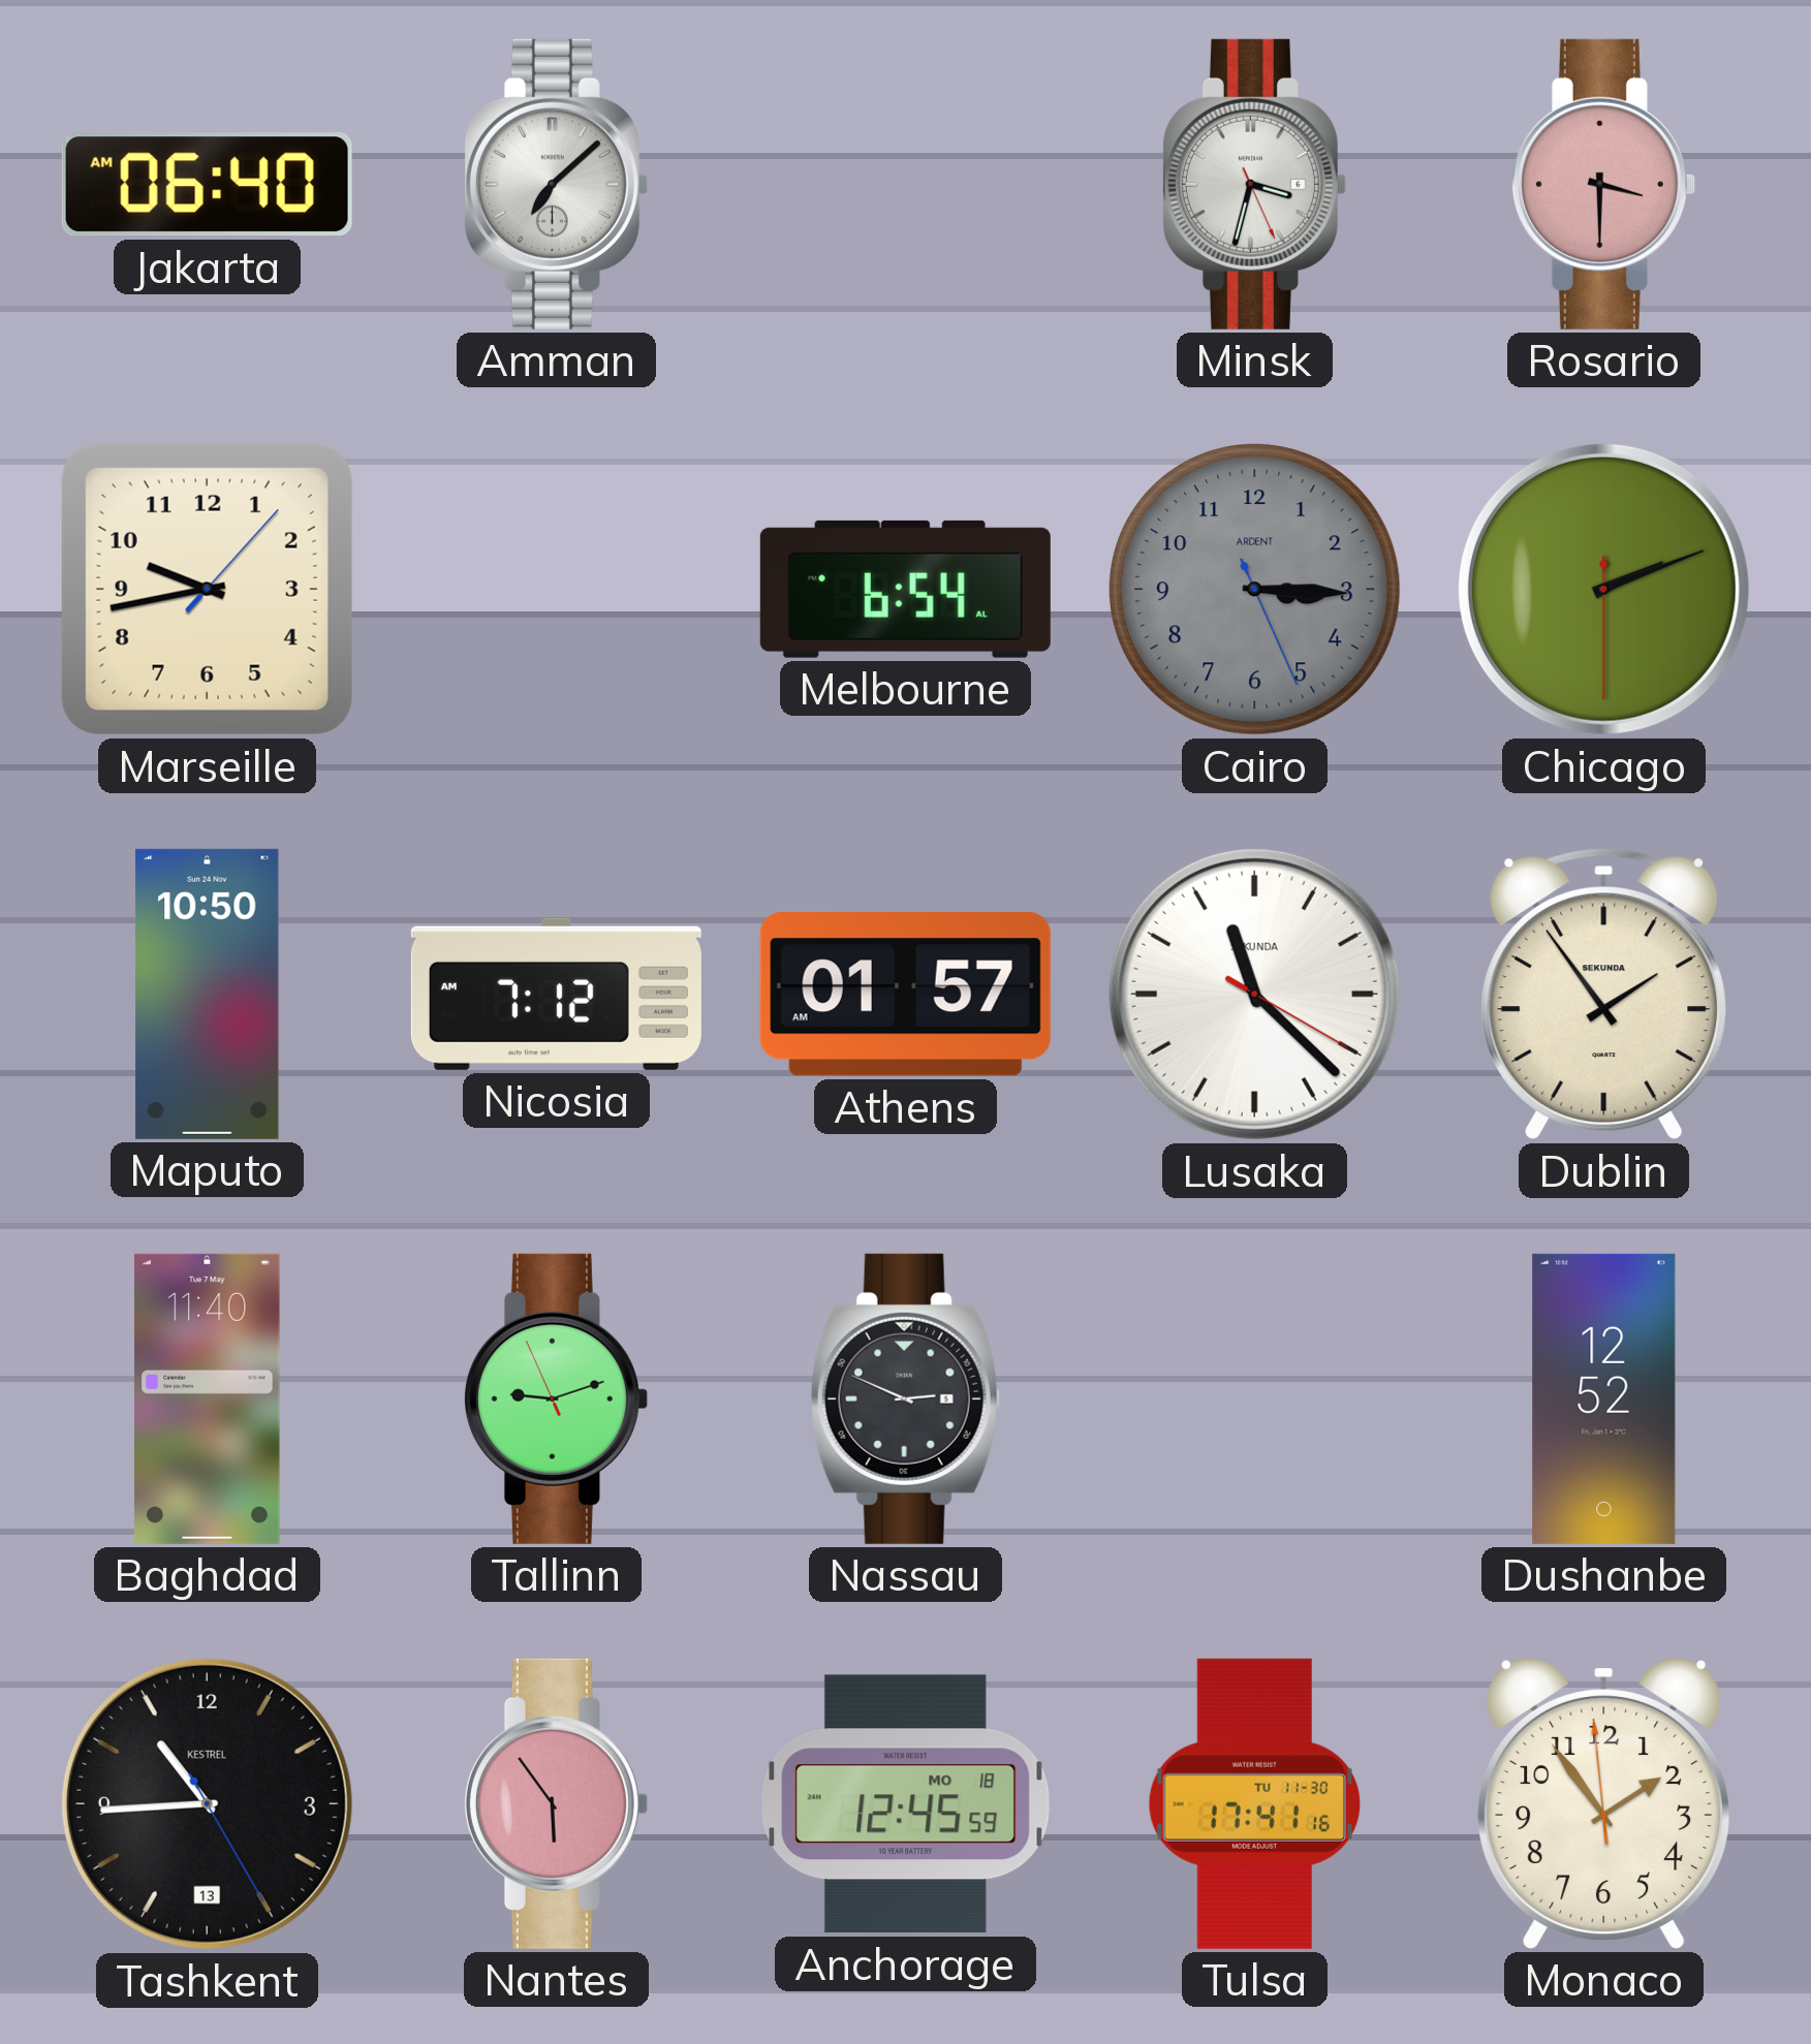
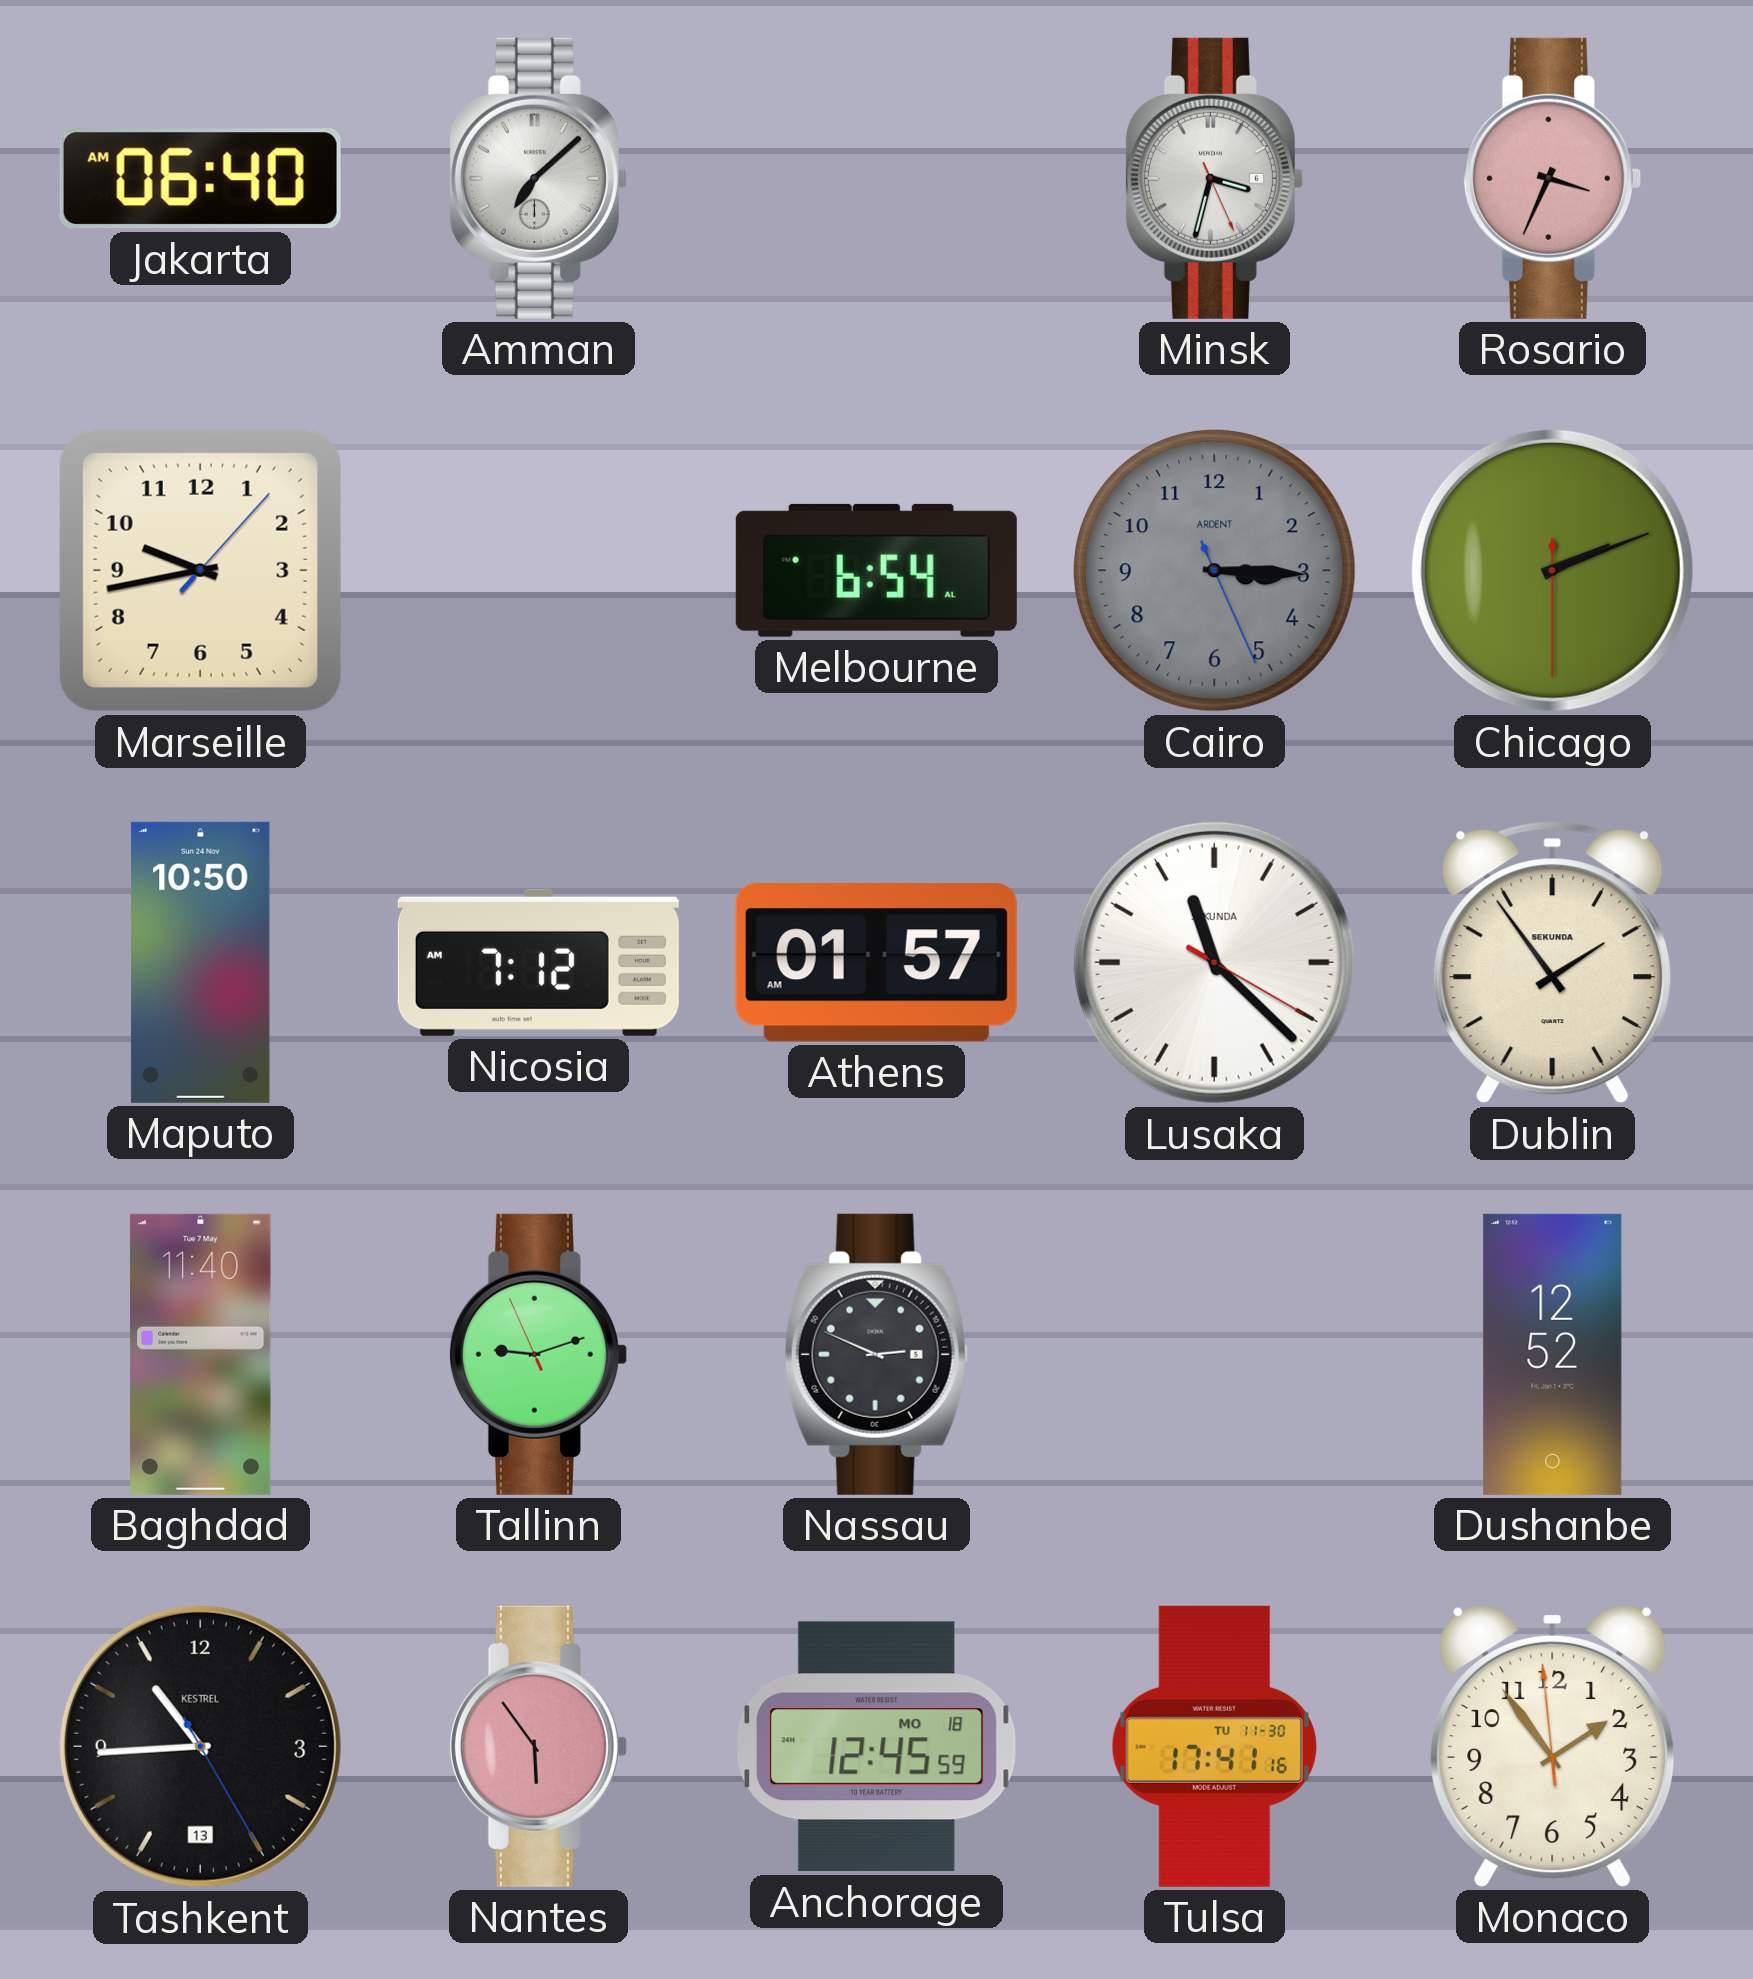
Rosario: 3:30 -> 3:34
